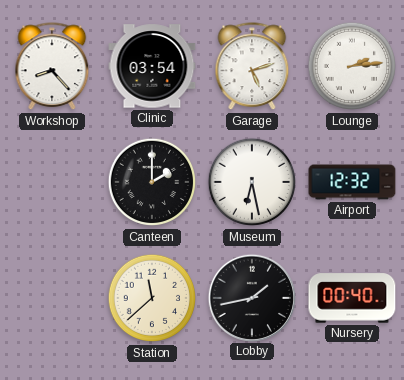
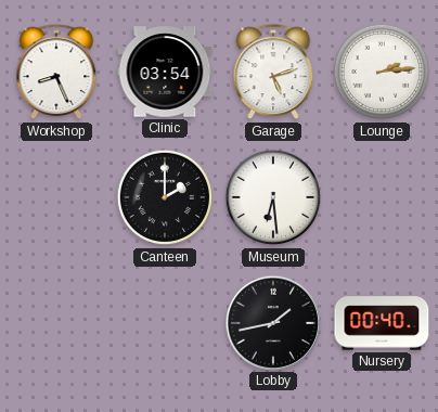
Workshop: 8:23 -> 8:26
Museum: 6:28 -> 6:29
Airport: 12:32 -> none
Station: 11:38 -> none
